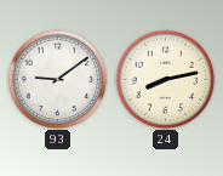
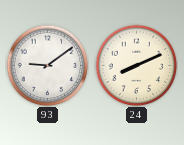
24: 8:13 -> 8:11
